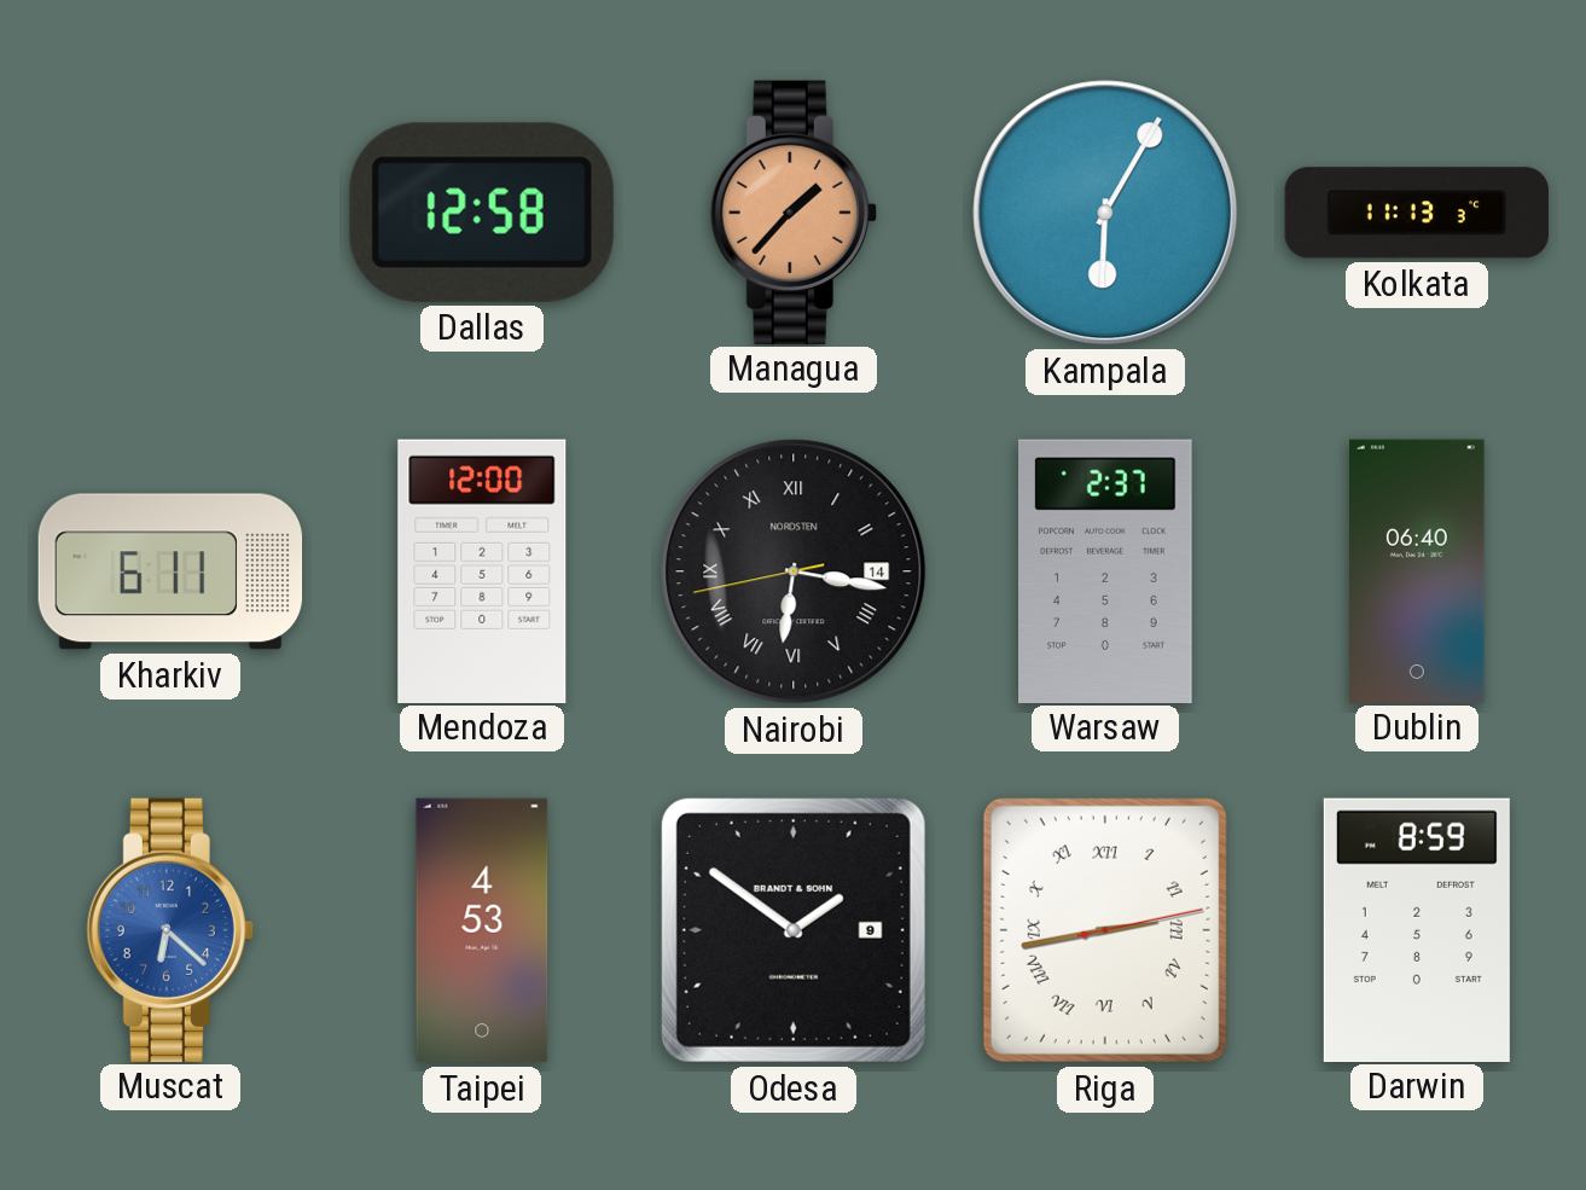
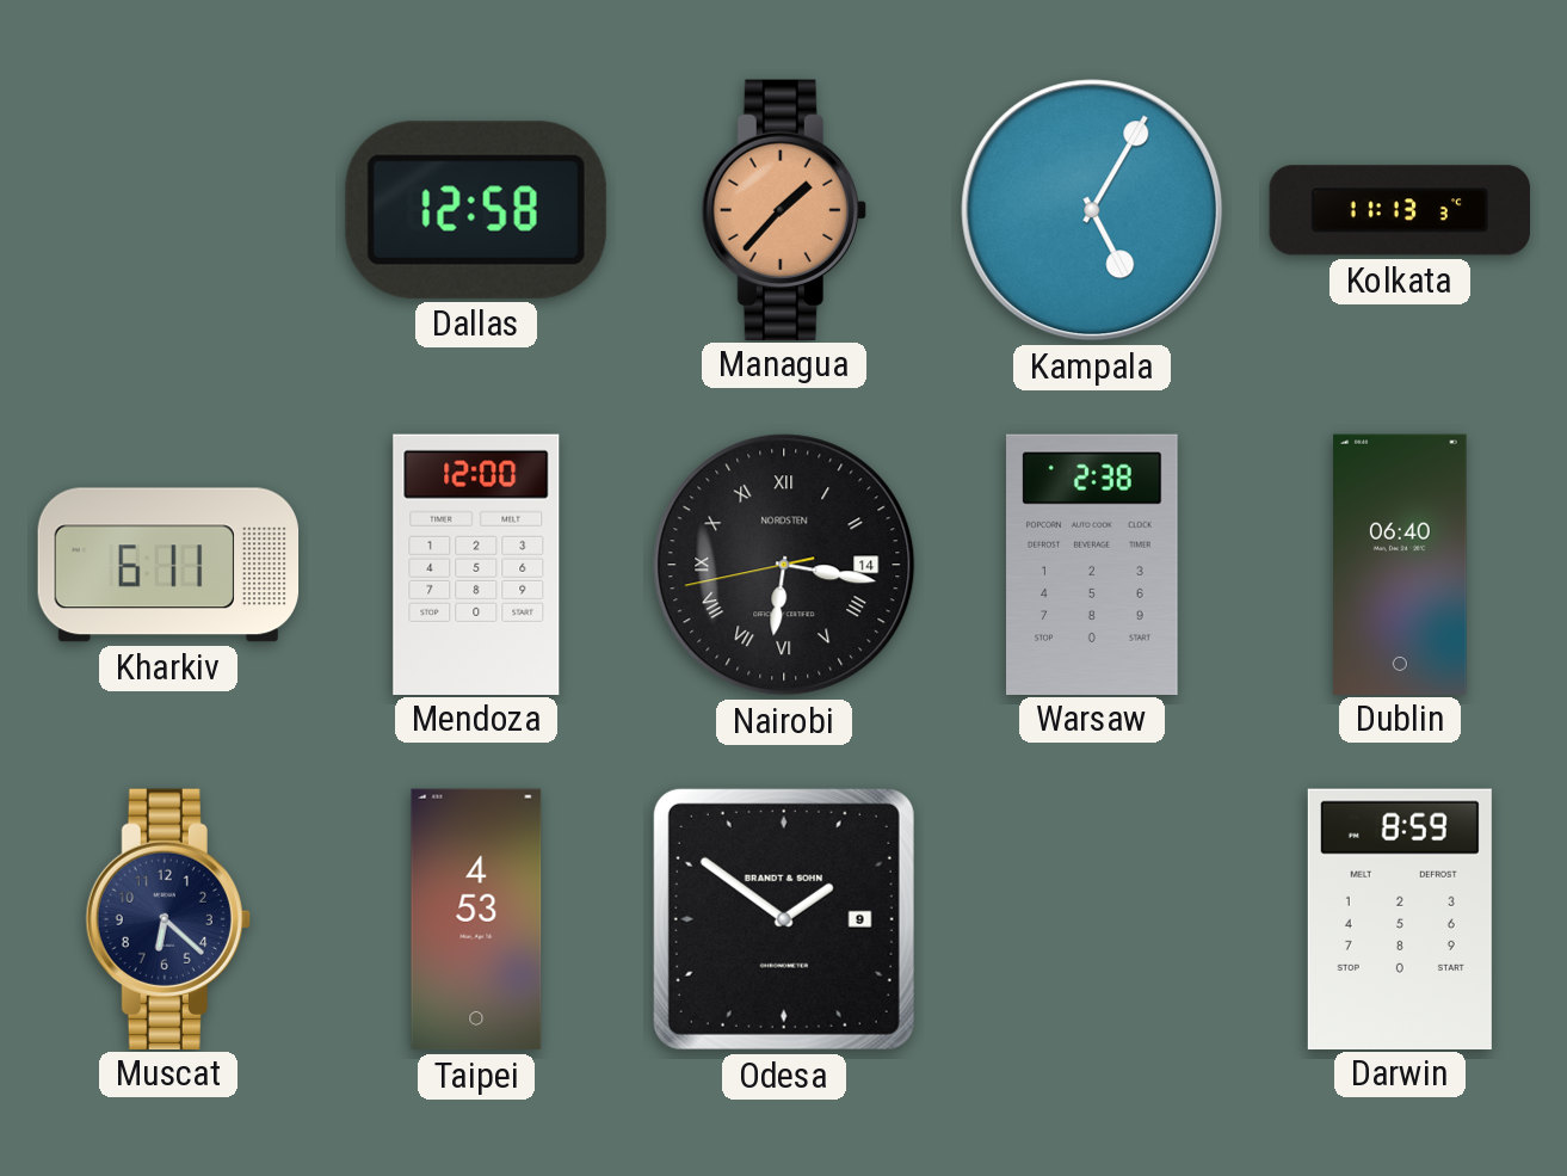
Kampala: 6:05 -> 5:05
Warsaw: 2:37 -> 2:38
Muscat dial: blue -> navy
Riga: 2:43 -> none
